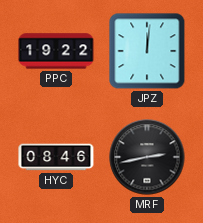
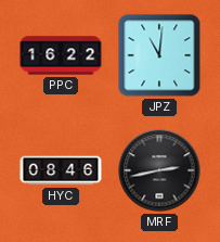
PPC: 19:22 -> 16:22
JPZ: 12:01 -> 11:01
